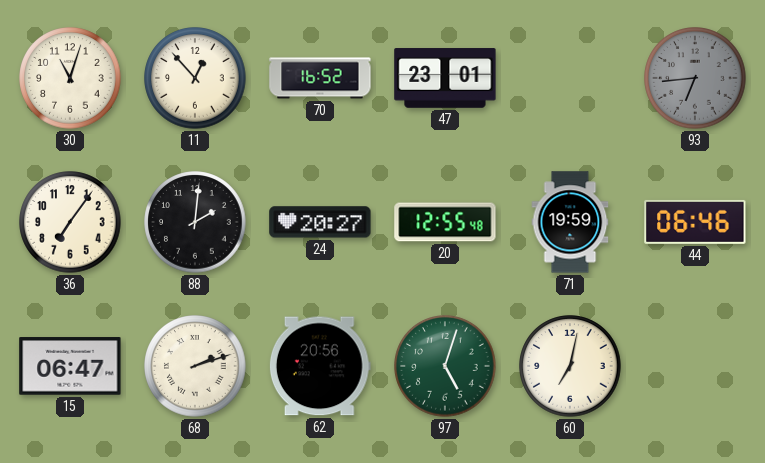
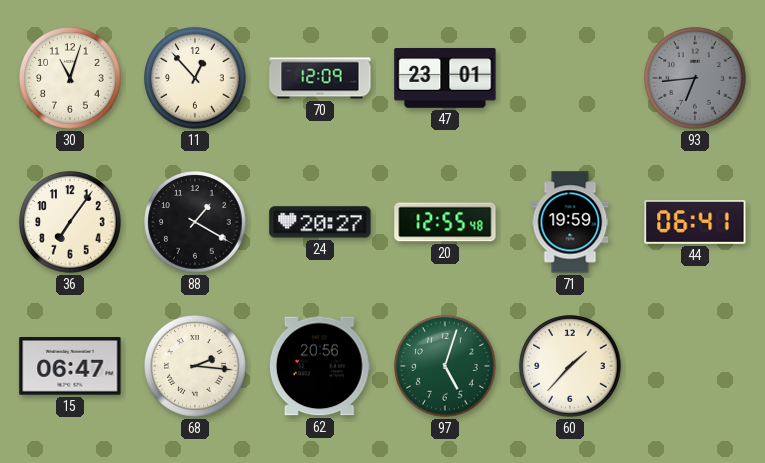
70: 16:52 -> 12:09
88: 2:01 -> 1:20
44: 06:46 -> 06:41
68: 2:12 -> 2:16
60: 7:02 -> 1:37
